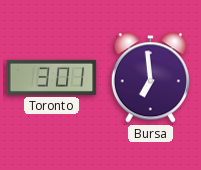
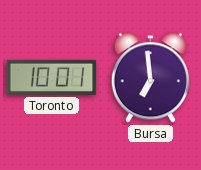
Toronto: 3:01 -> 10:01
